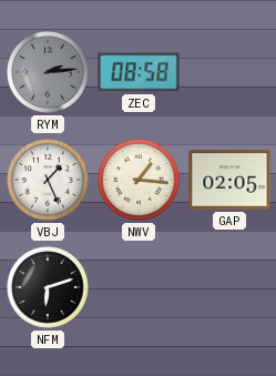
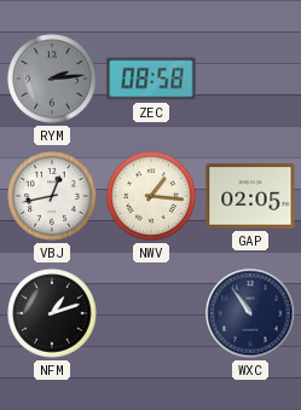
VBJ: 1:26 -> 12:43
NFM: 6:12 -> 1:12
WXC: none -> 10:54
